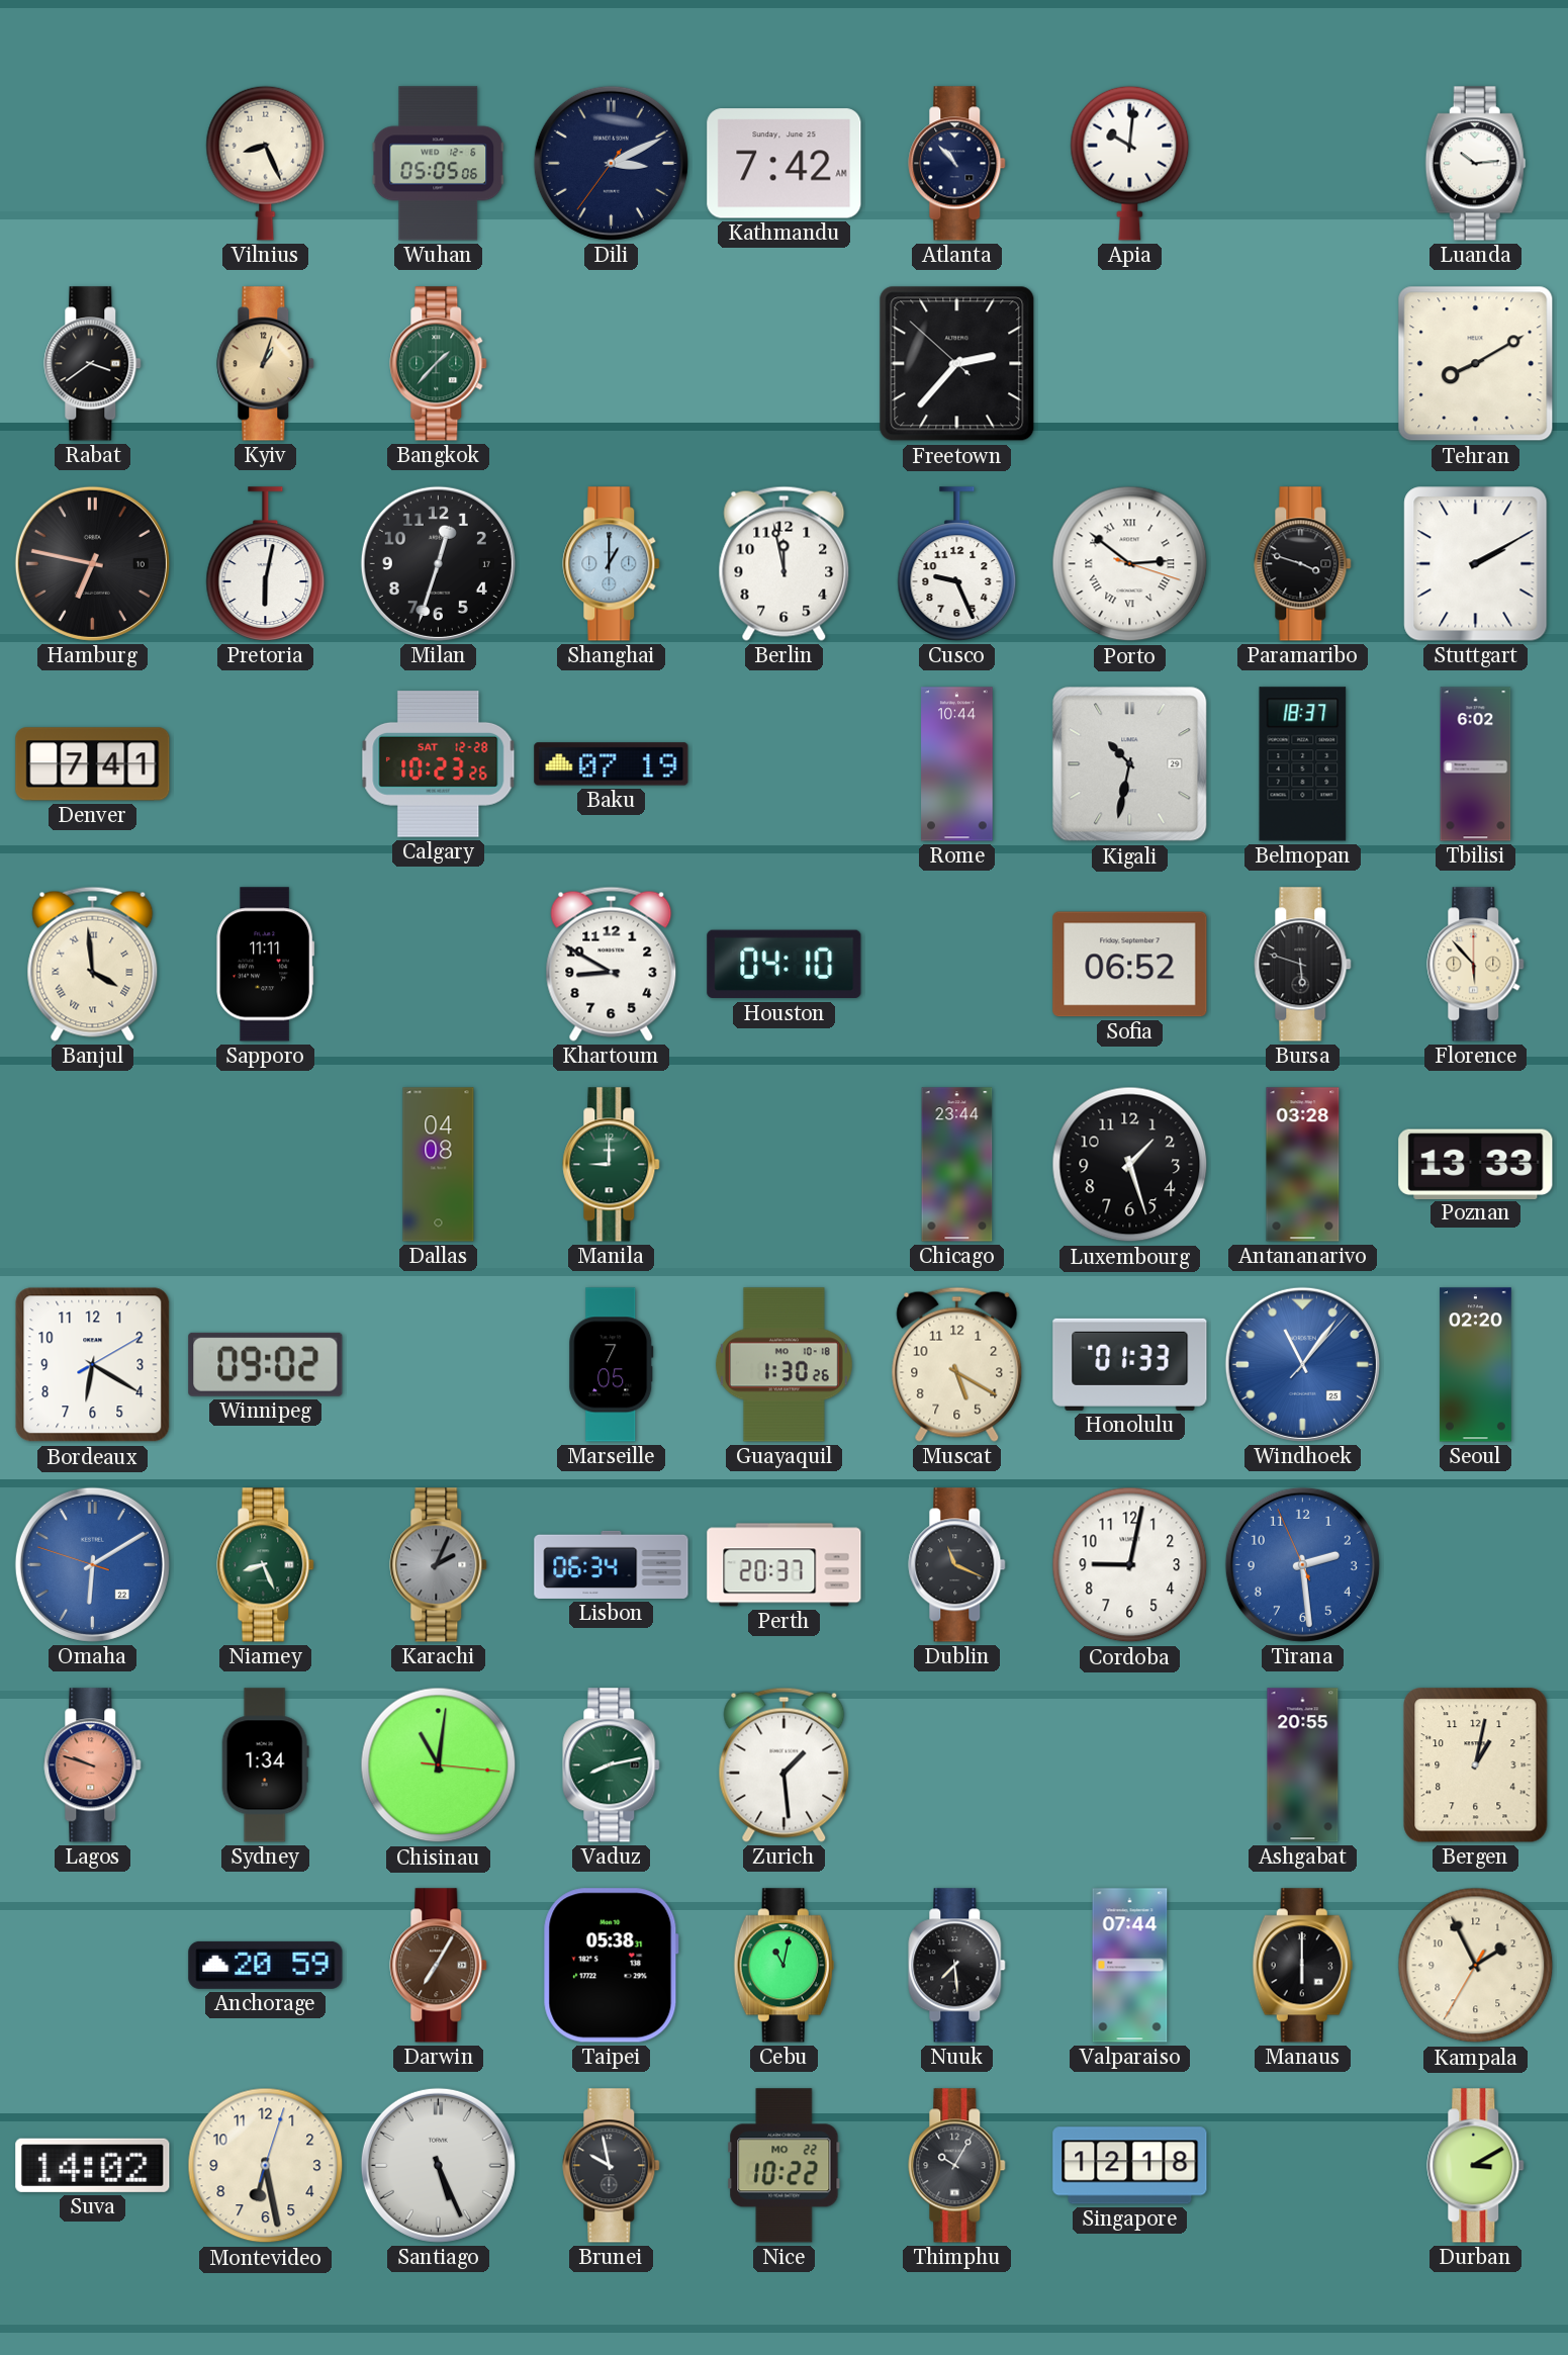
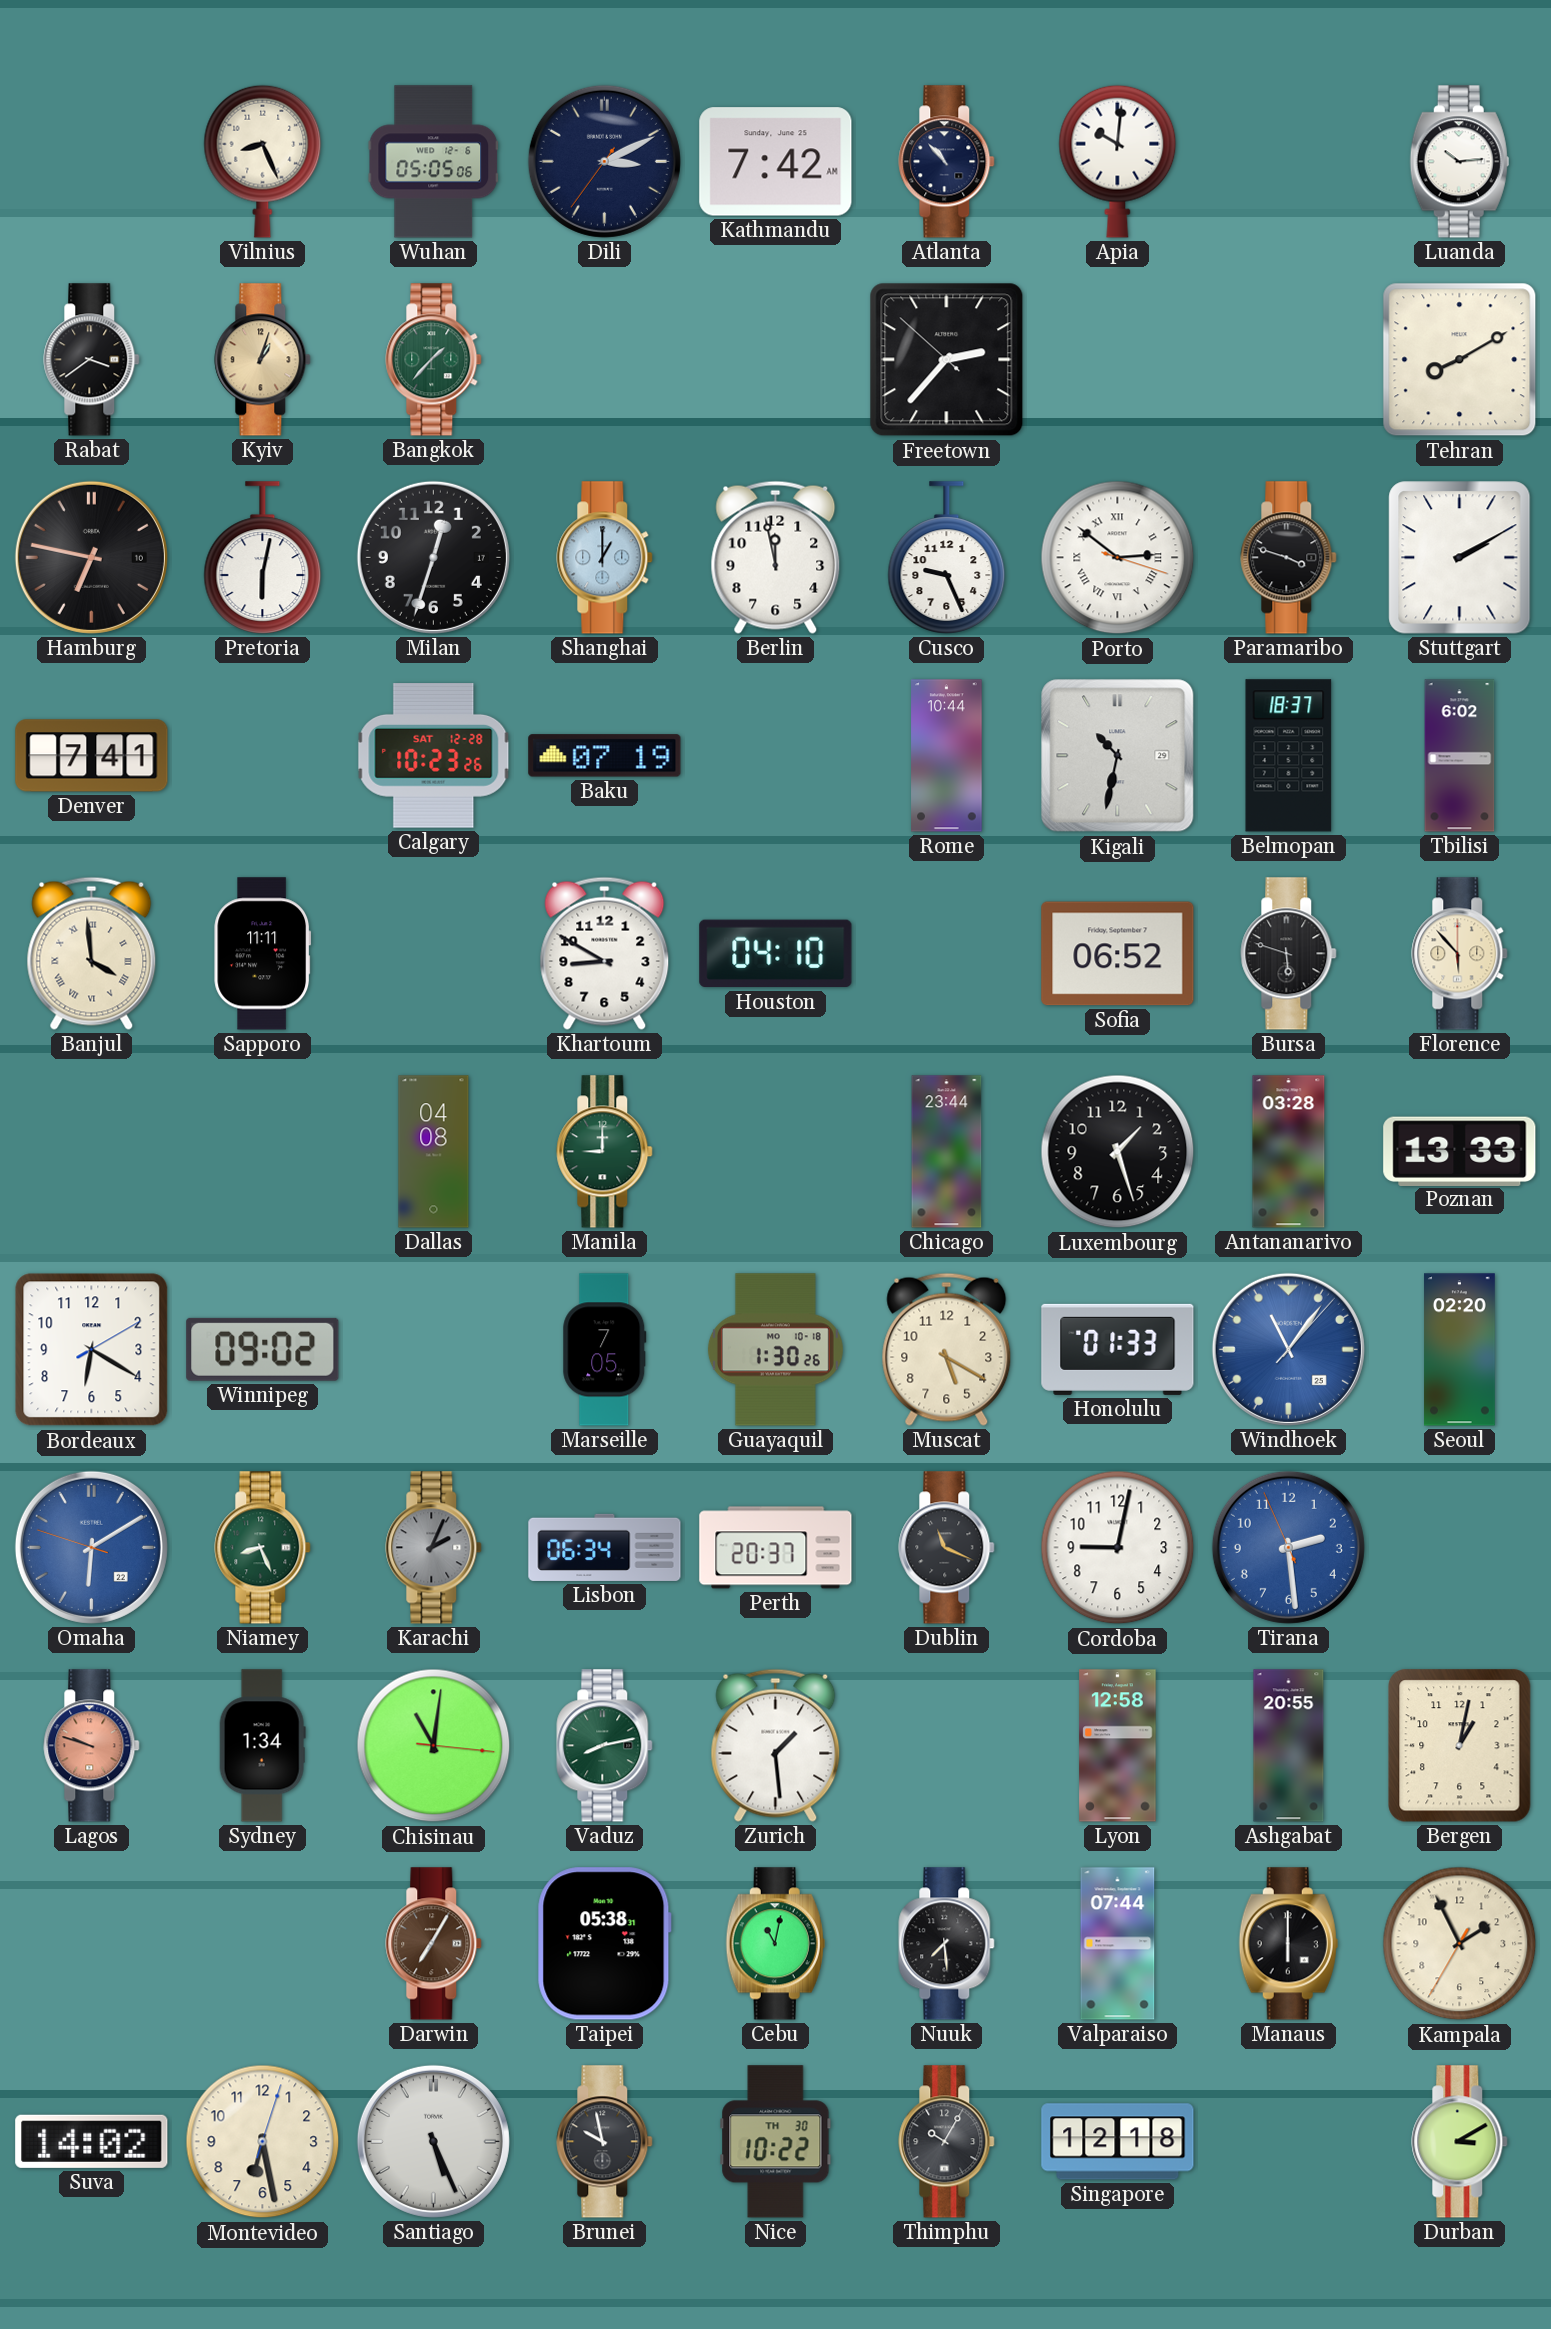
Lyon: none -> 12:58
Anchorage: 20:59 -> none
Nice date: MO 22 -> TH 30
